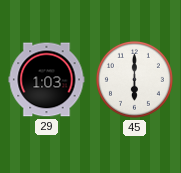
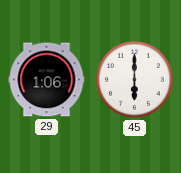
29: 1:03 -> 1:06
